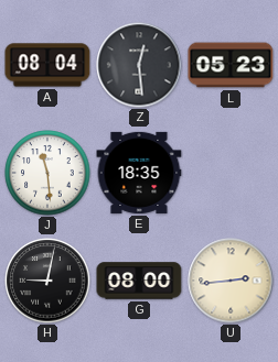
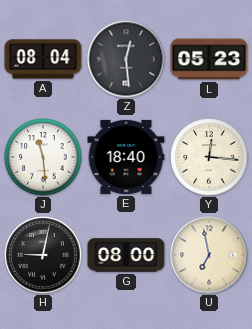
E: 18:35 -> 18:40
Y: none -> 12:16
U: 2:44 -> 6:58
